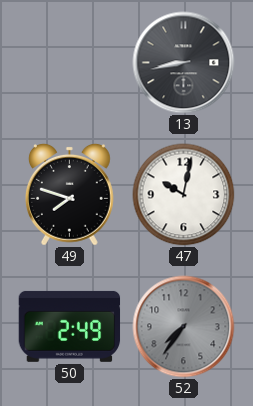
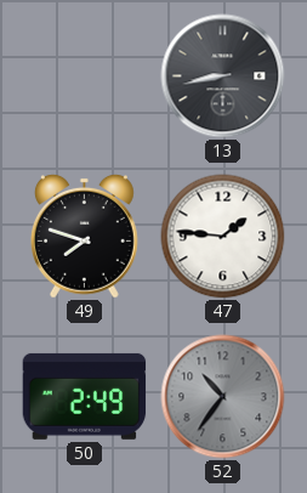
47: 10:02 -> 1:46
52: 7:36 -> 10:36
